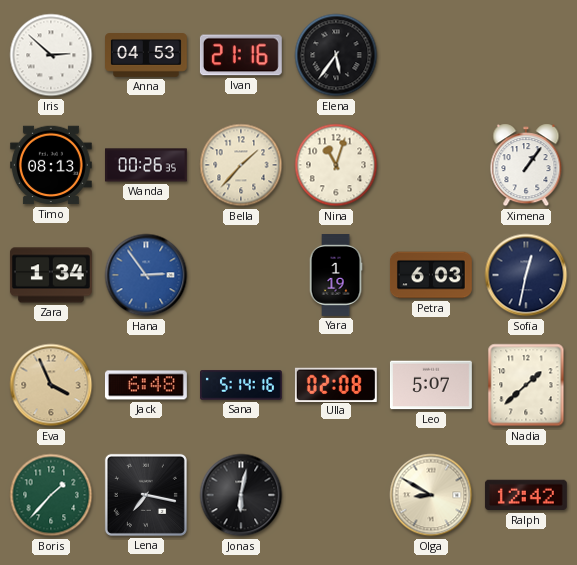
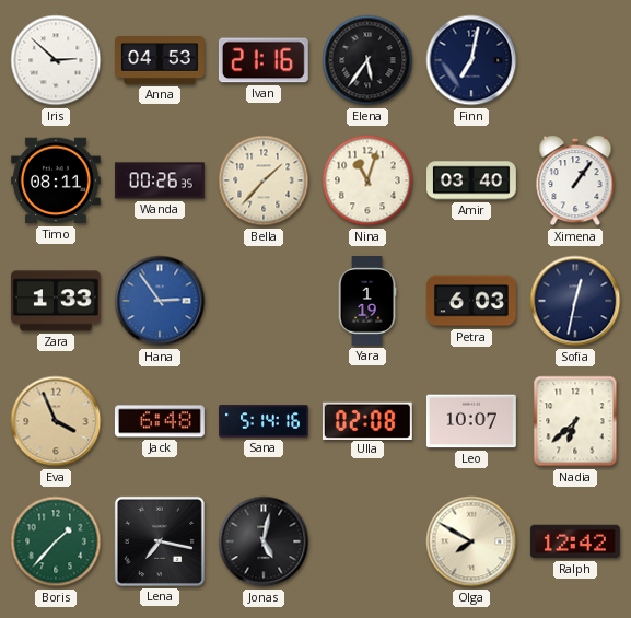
Finn: none -> 7:02
Timo: 08:13 -> 08:11
Amir: none -> 03:40
Zara: 1:34 -> 1:33
Leo: 5:07 -> 10:07
Nadia: 1:38 -> 6:38
Jonas: 6:02 -> 5:02
Olga: 8:50 -> 7:50
